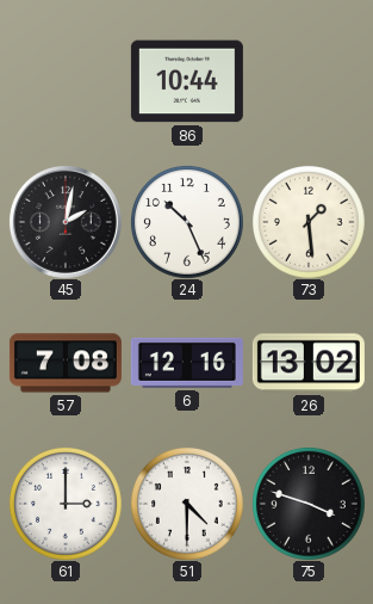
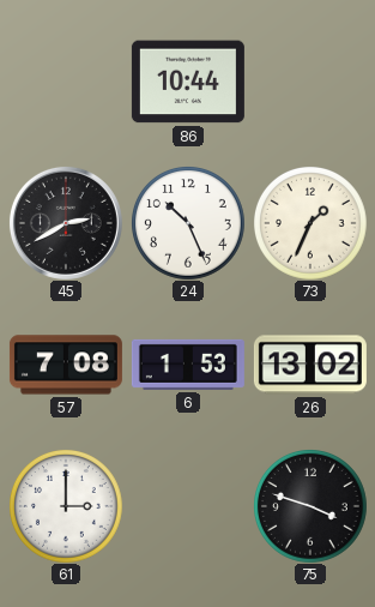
45: 2:02 -> 2:40
73: 1:29 -> 1:34
6: 12:16 -> 1:53
51: 4:30 -> none
